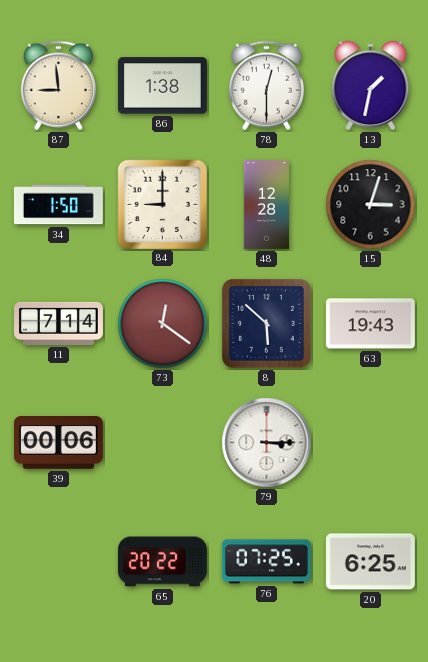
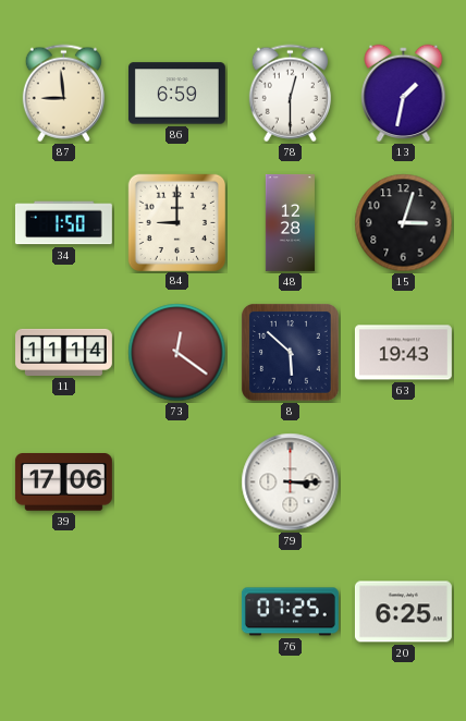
86: 1:38 -> 6:59
11: 7:14 -> 11:14
39: 00:06 -> 17:06
65: 20:22 -> none
